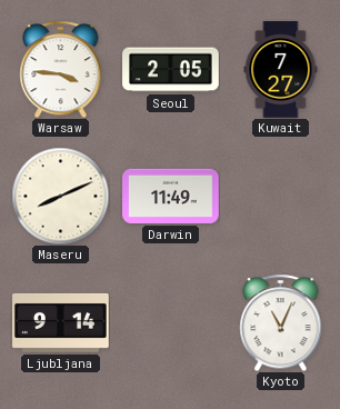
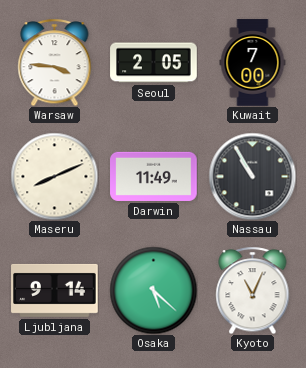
Kuwait: 7:27 -> 7:00
Nassau: none -> 10:55
Osaka: none -> 5:22
